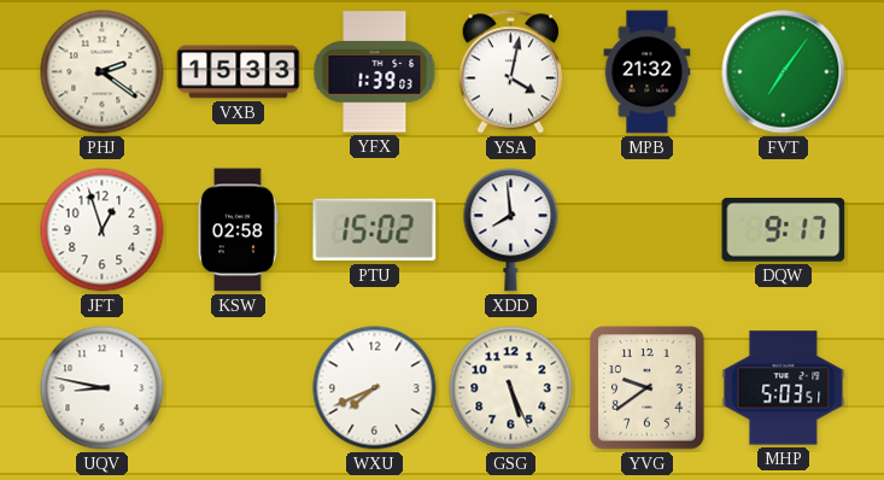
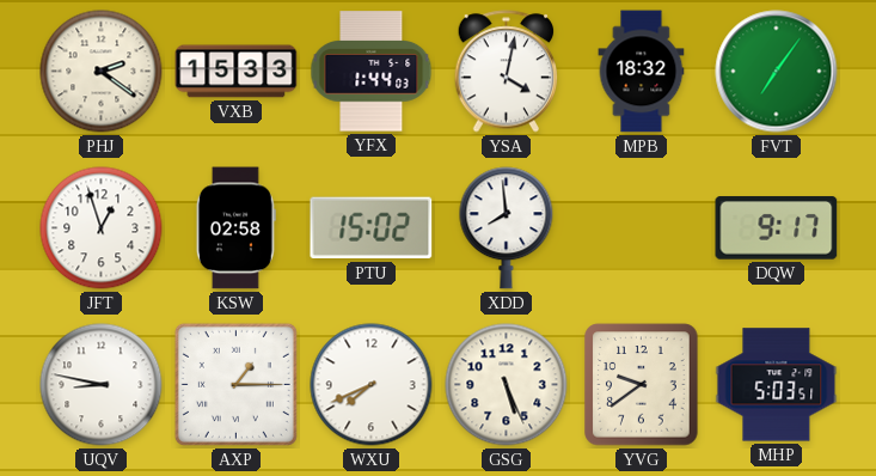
YFX: 1:39 -> 1:44
MPB: 21:32 -> 18:32
AXP: none -> 1:15
